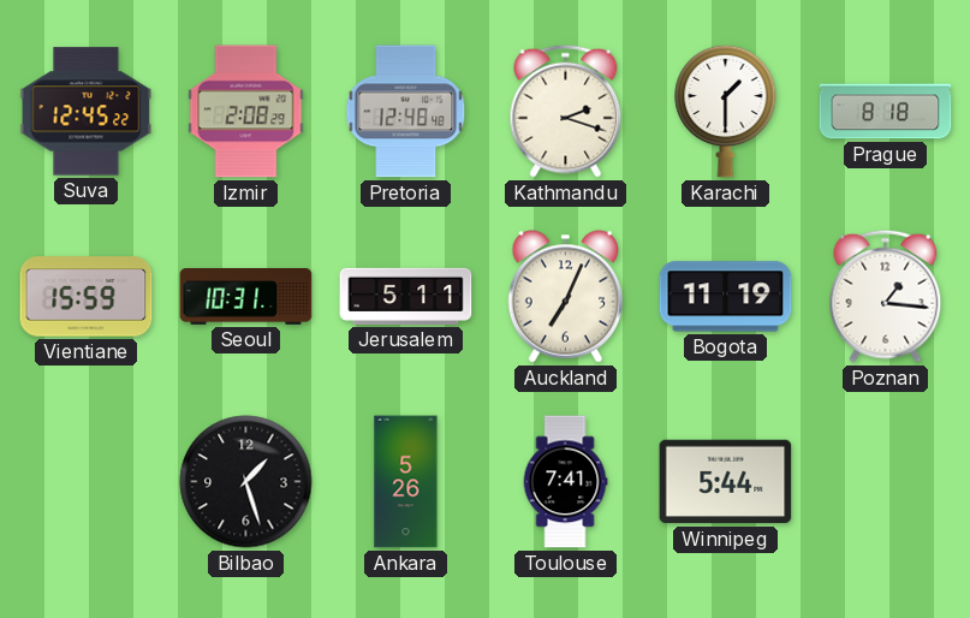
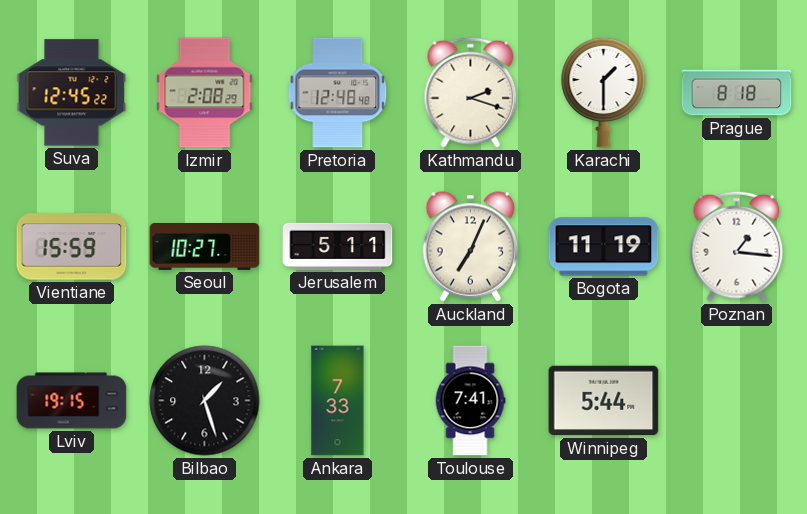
Seoul: 10:31 -> 10:27
Lviv: none -> 19:15
Ankara: 5:26 -> 7:33
